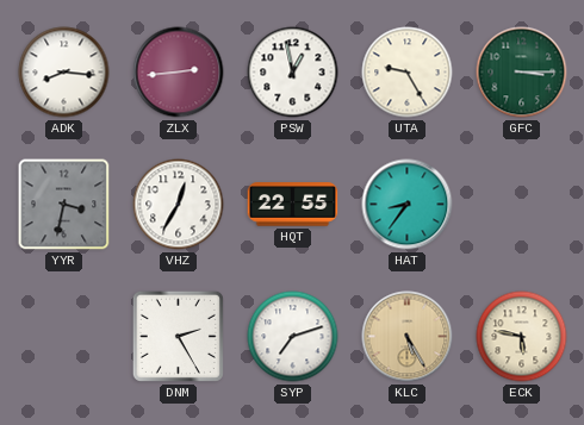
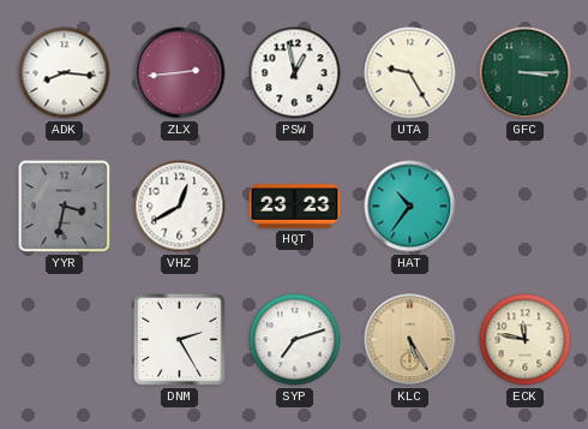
VHZ: 12:35 -> 12:40
HQT: 22:55 -> 23:23
HAT: 8:36 -> 10:36
ECK: 5:47 -> 11:47
